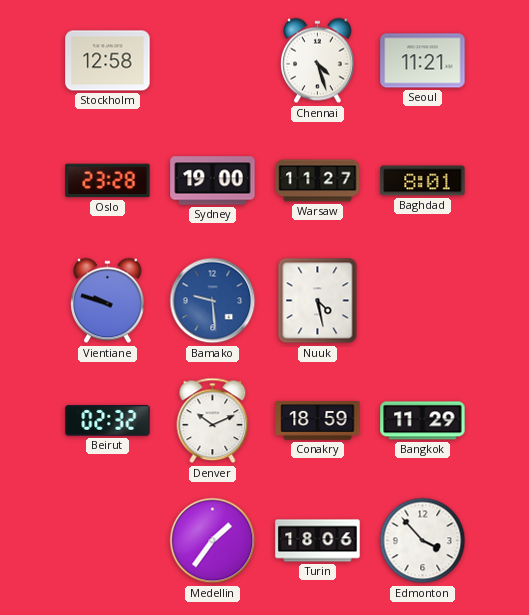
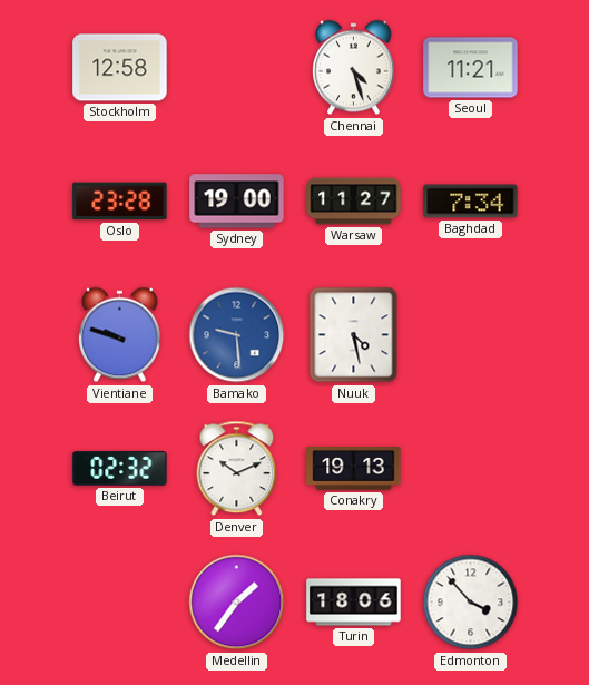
Baghdad: 8:01 -> 7:34
Conakry: 18:59 -> 19:13
Bangkok: 11:29 -> none
